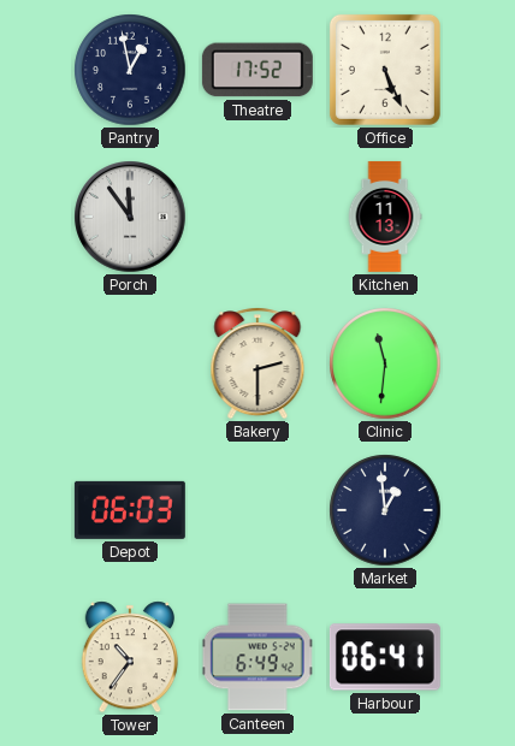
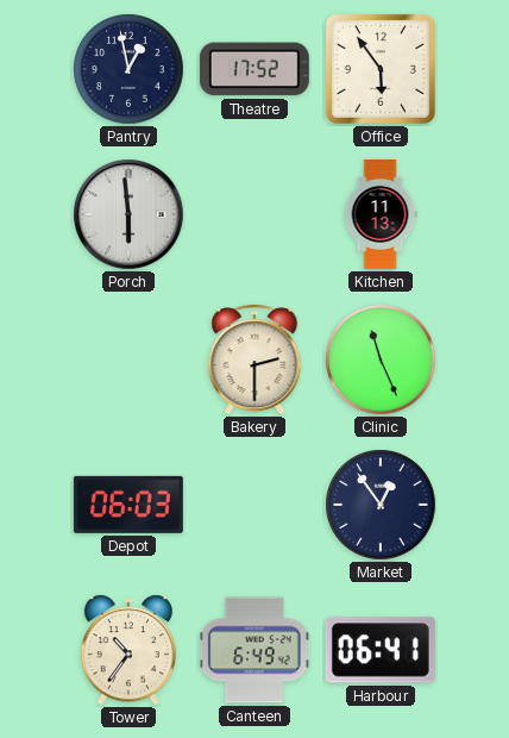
Office: 5:26 -> 5:54
Porch: 11:54 -> 5:59
Clinic: 11:31 -> 11:26
Market: 12:59 -> 12:54
